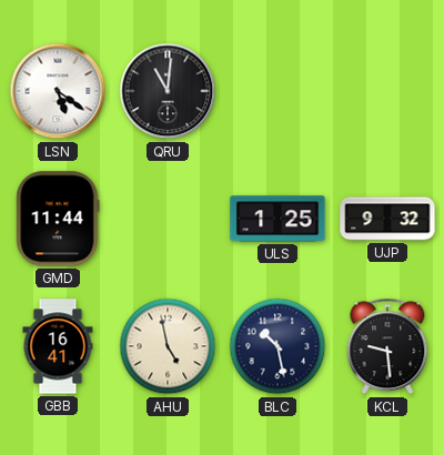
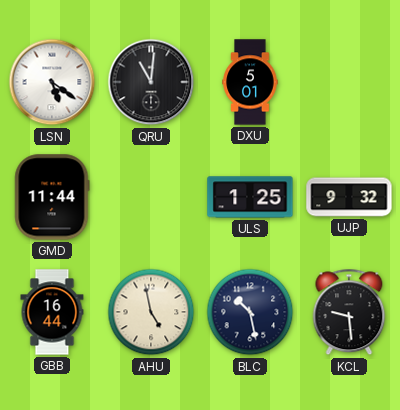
DXU: none -> 5:01
GBB: 16:41 -> 16:44
